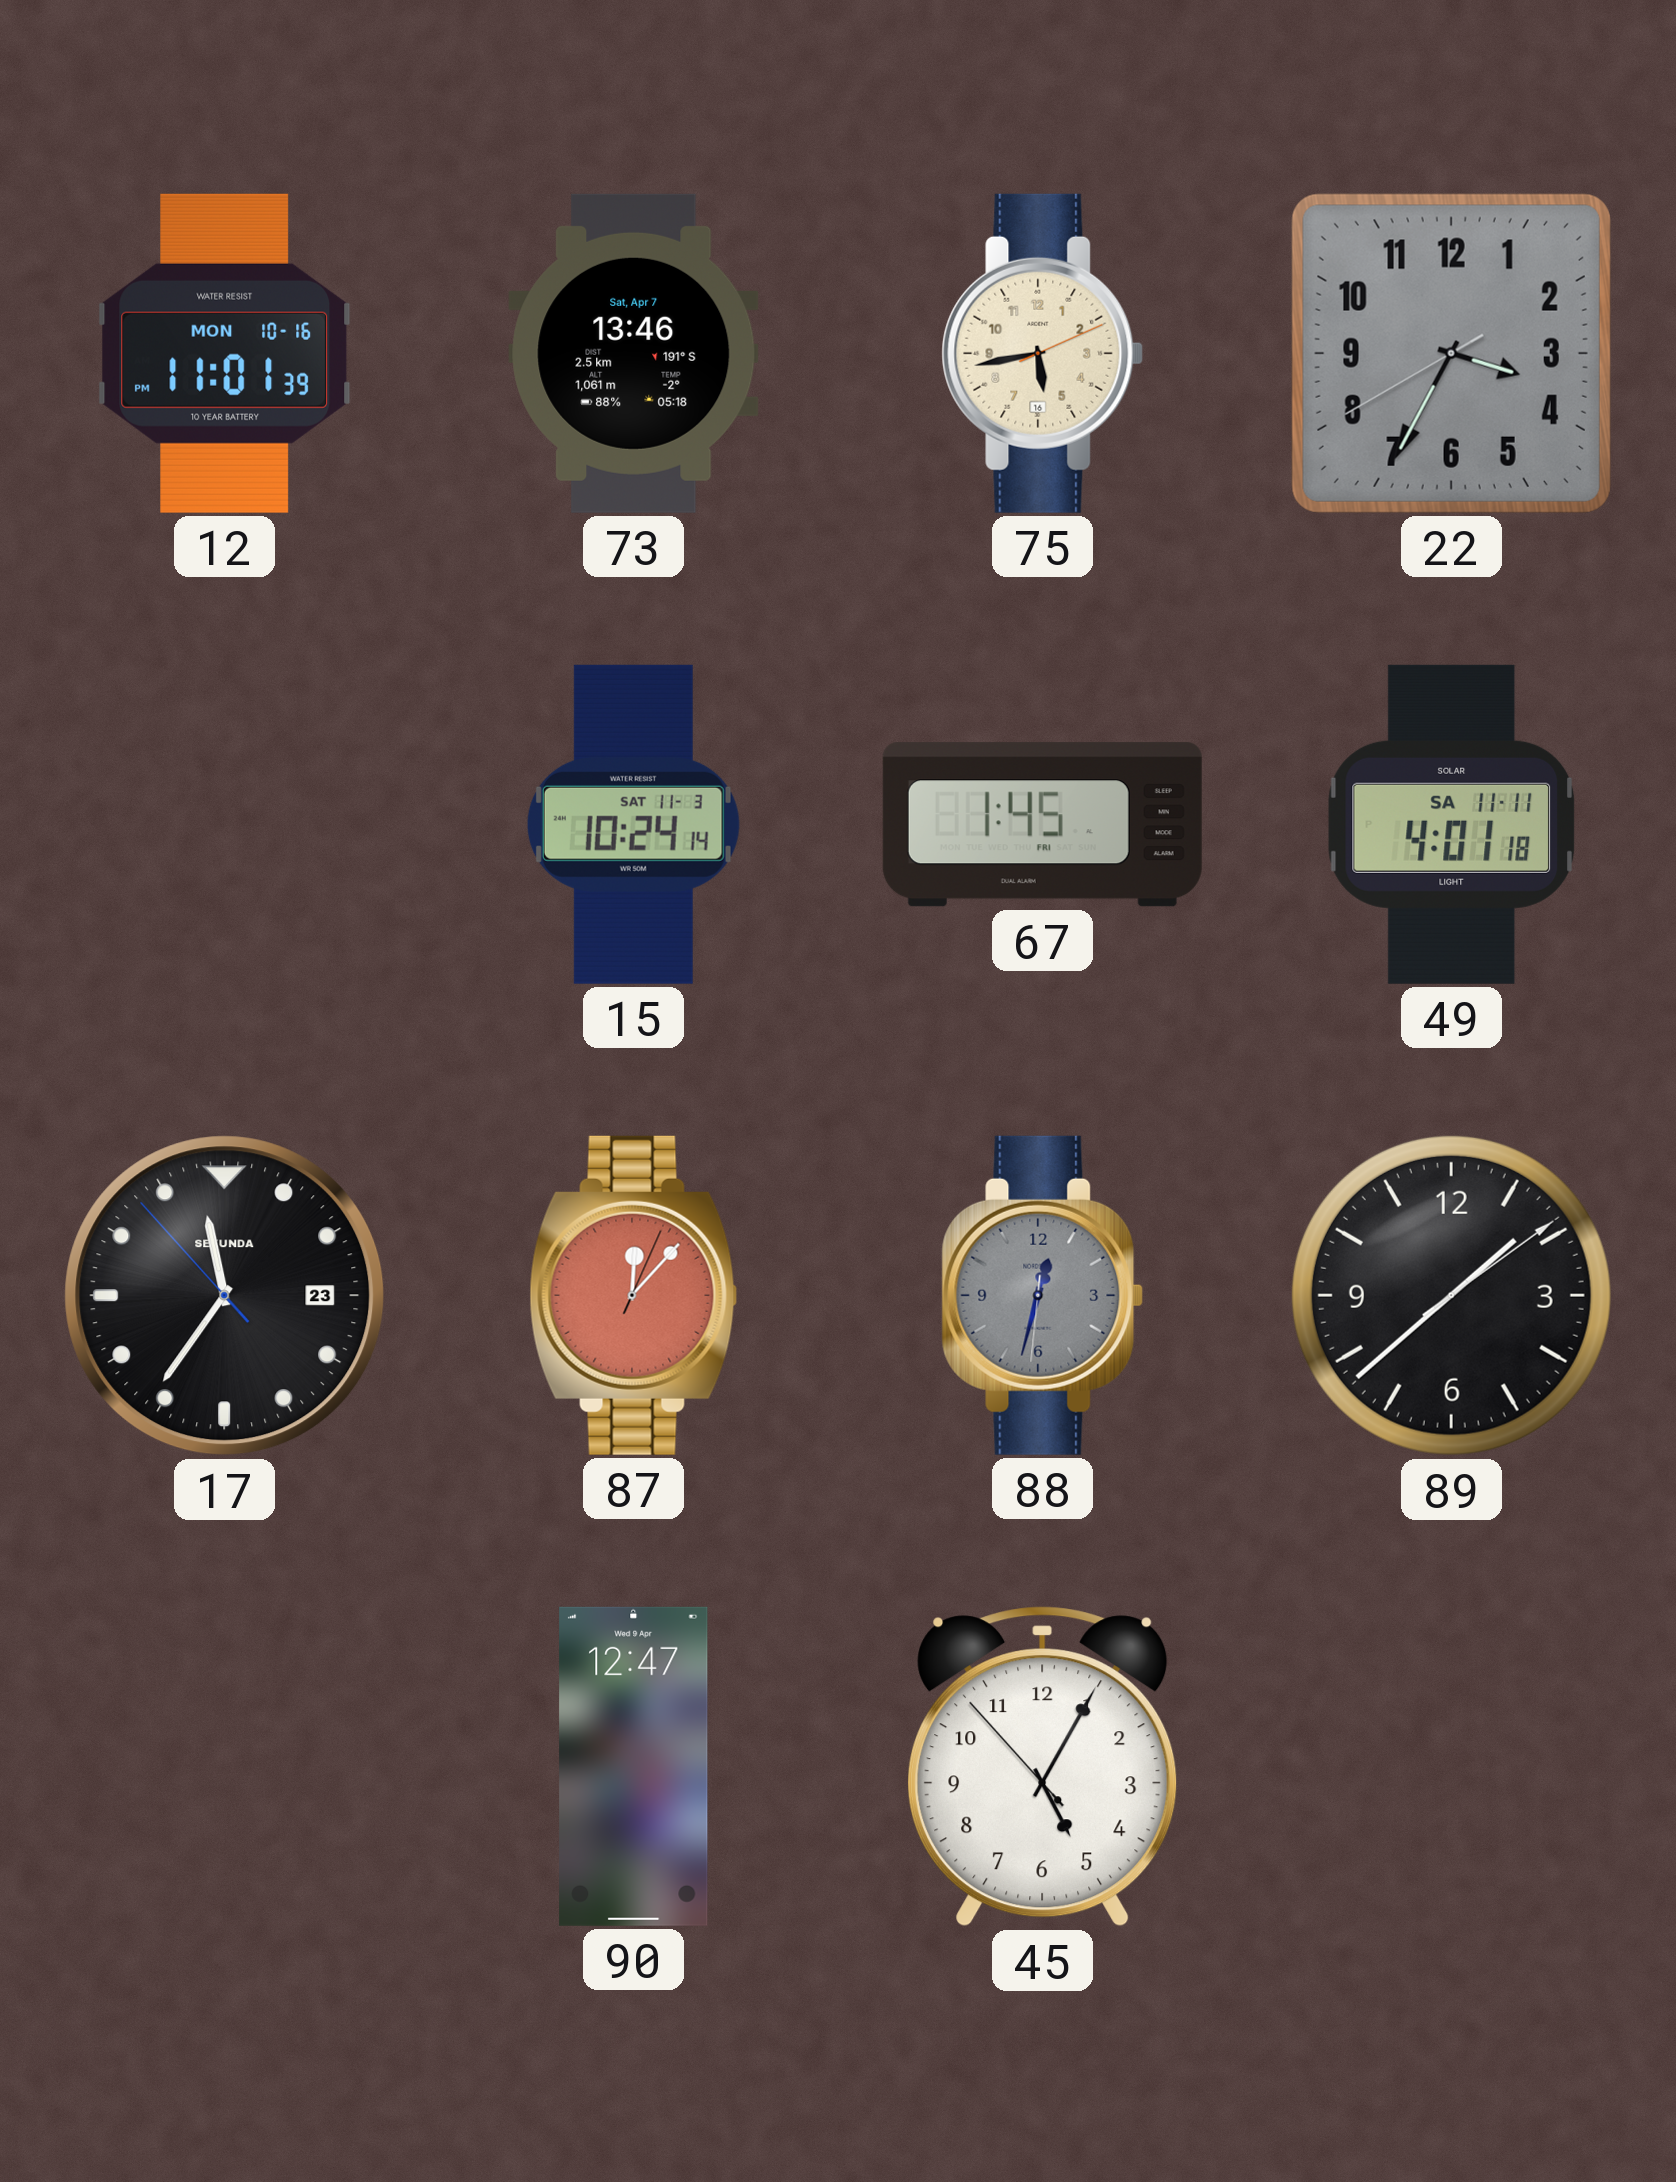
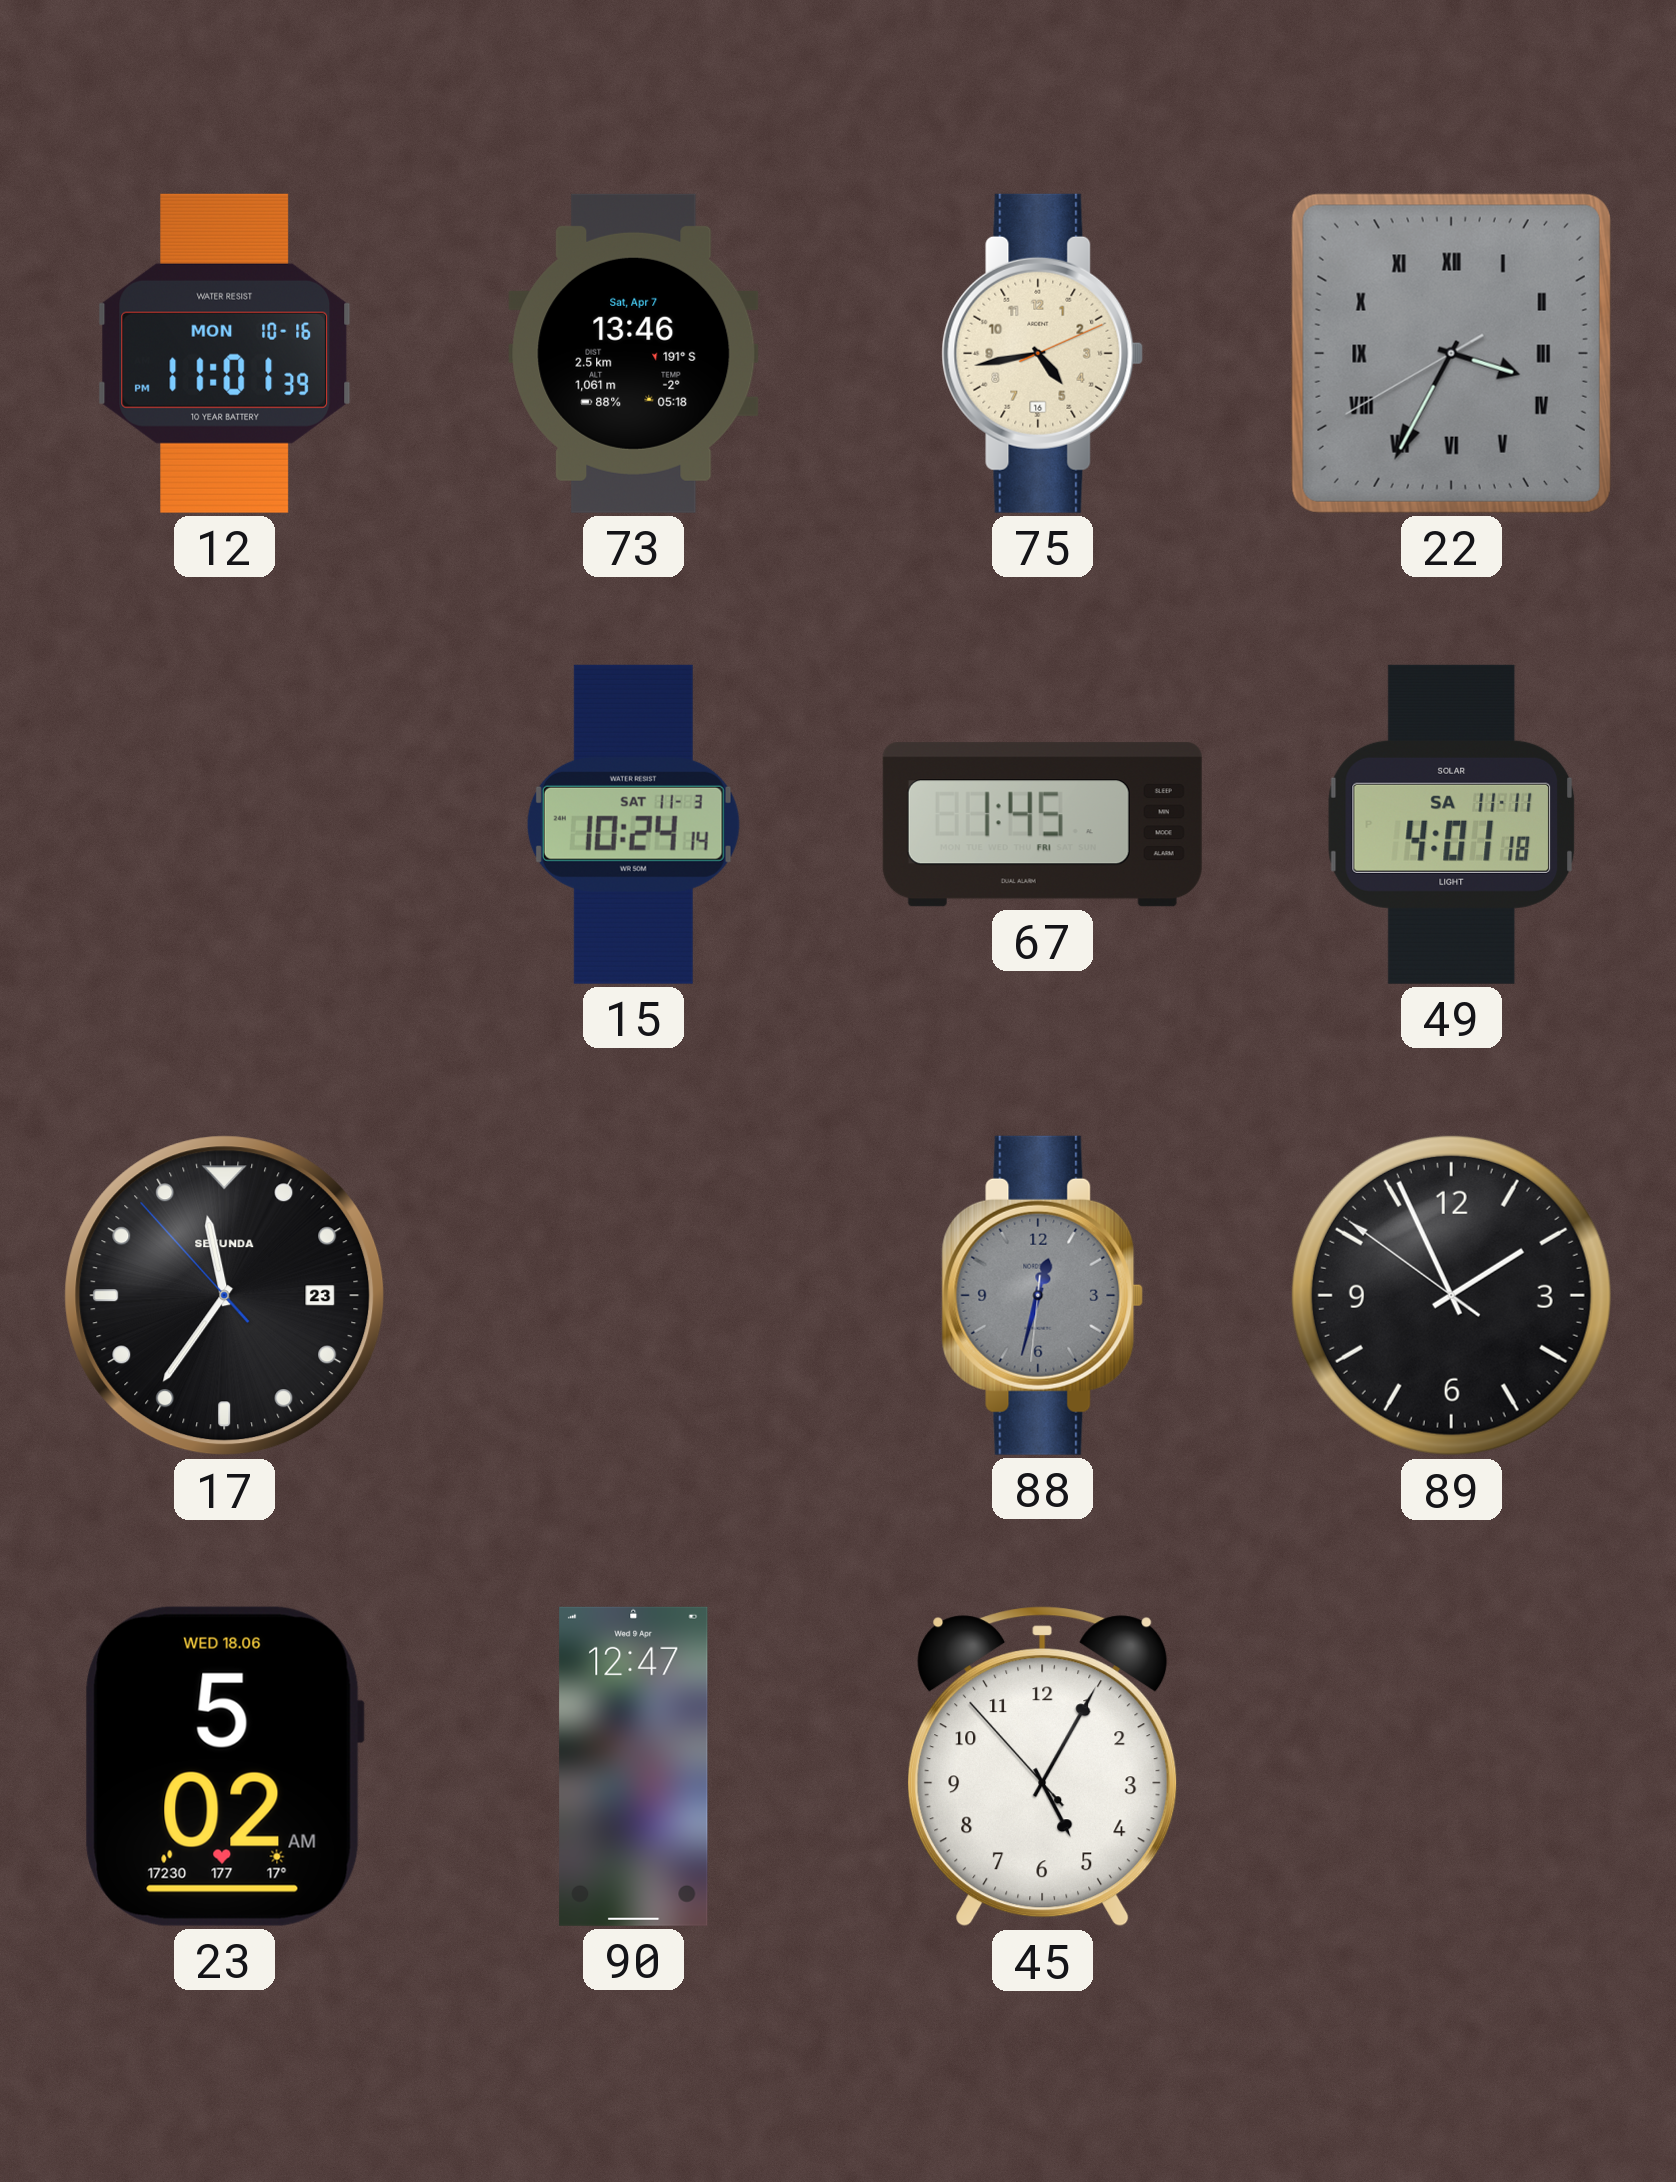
75: 5:43 -> 4:43
22 numerals: Arabic -> Roman
87: 12:07 -> none
89: 1:38 -> 1:55
23: none -> 5:02
